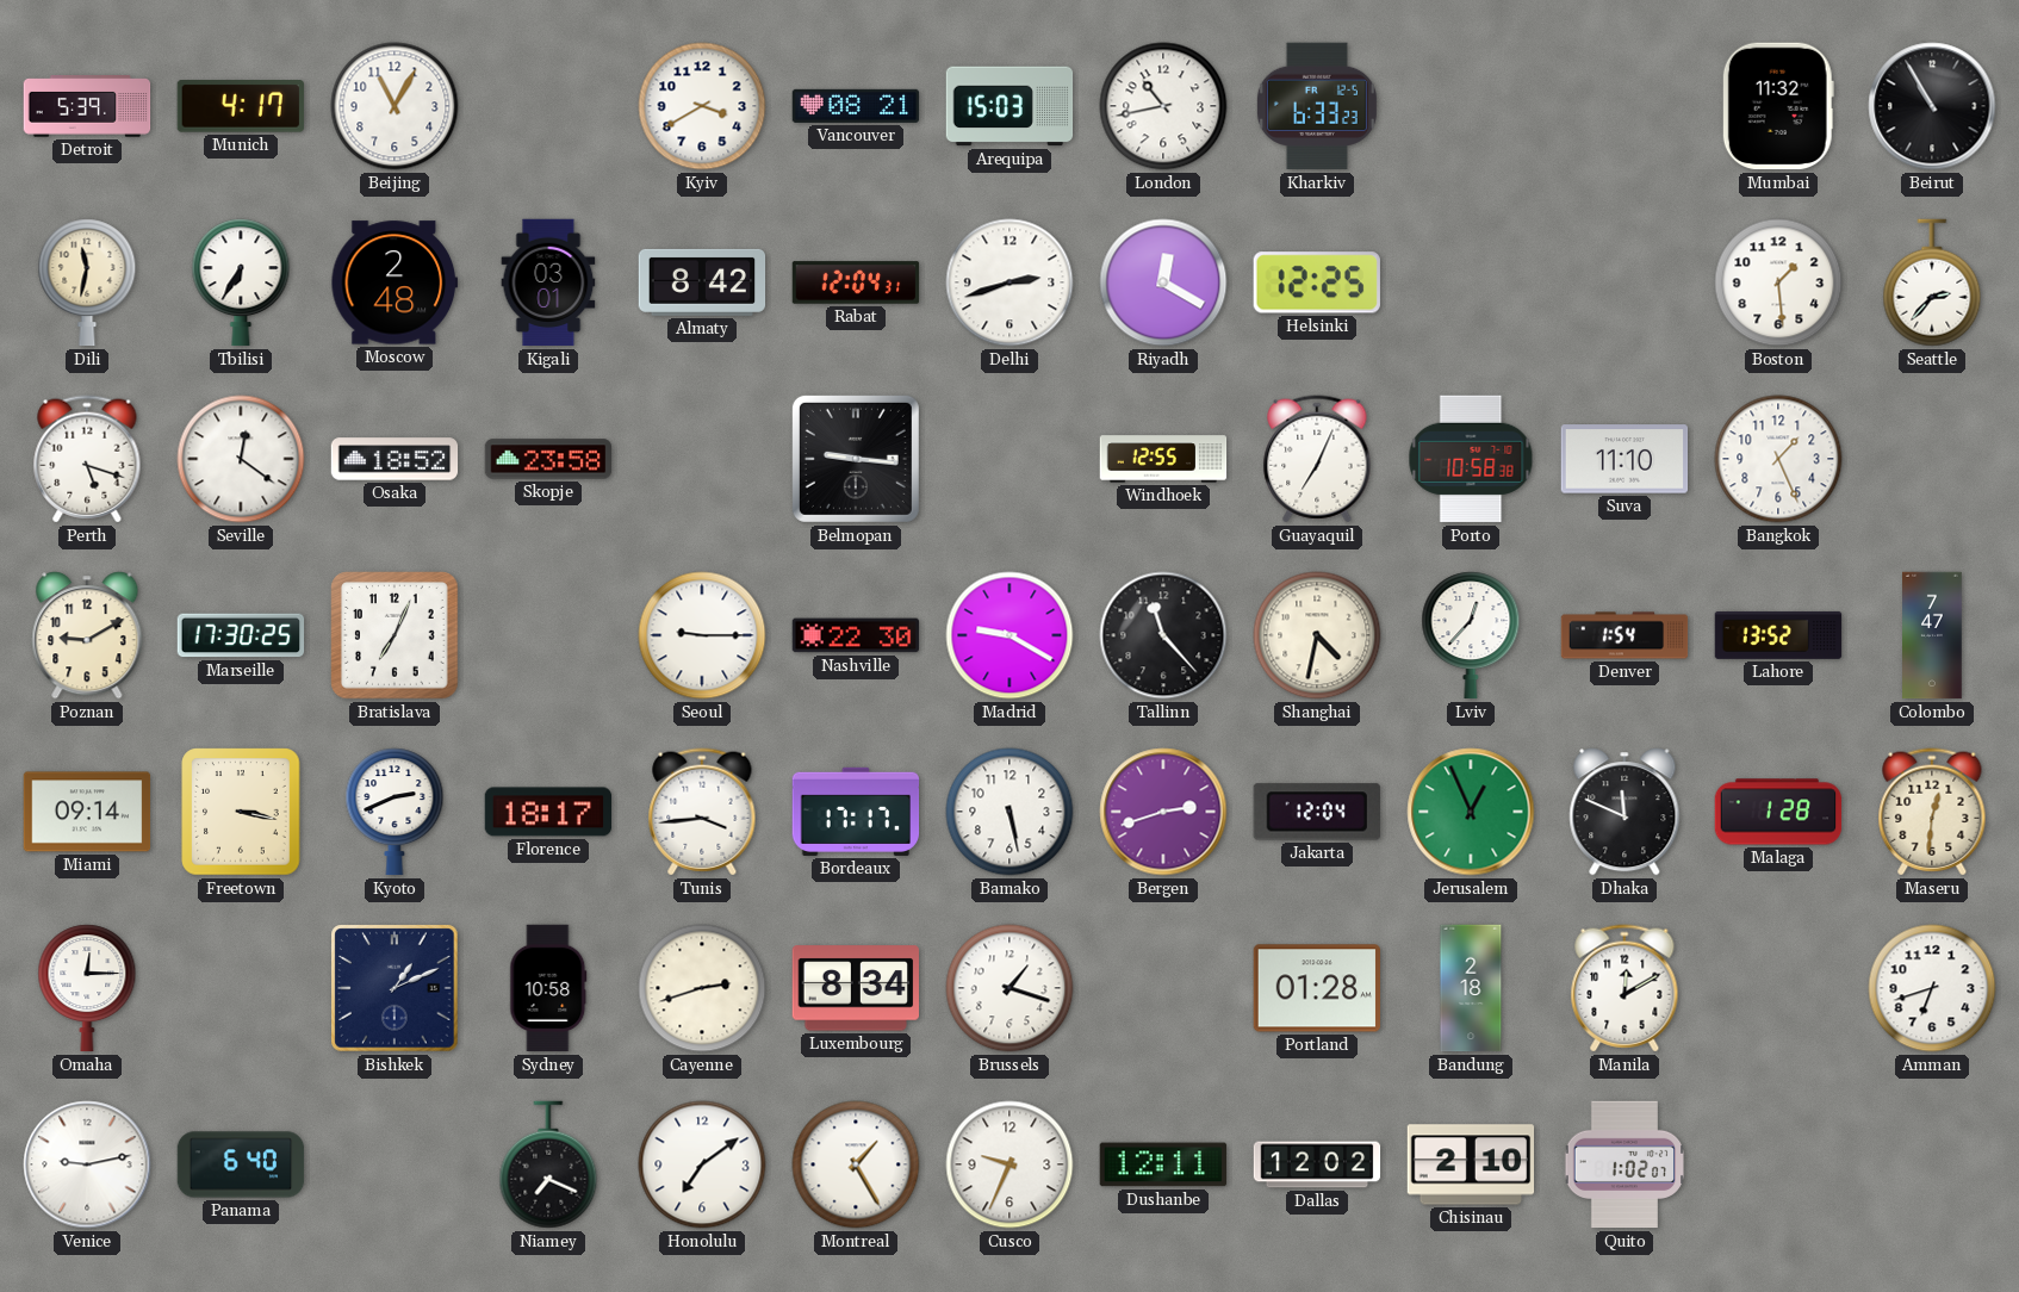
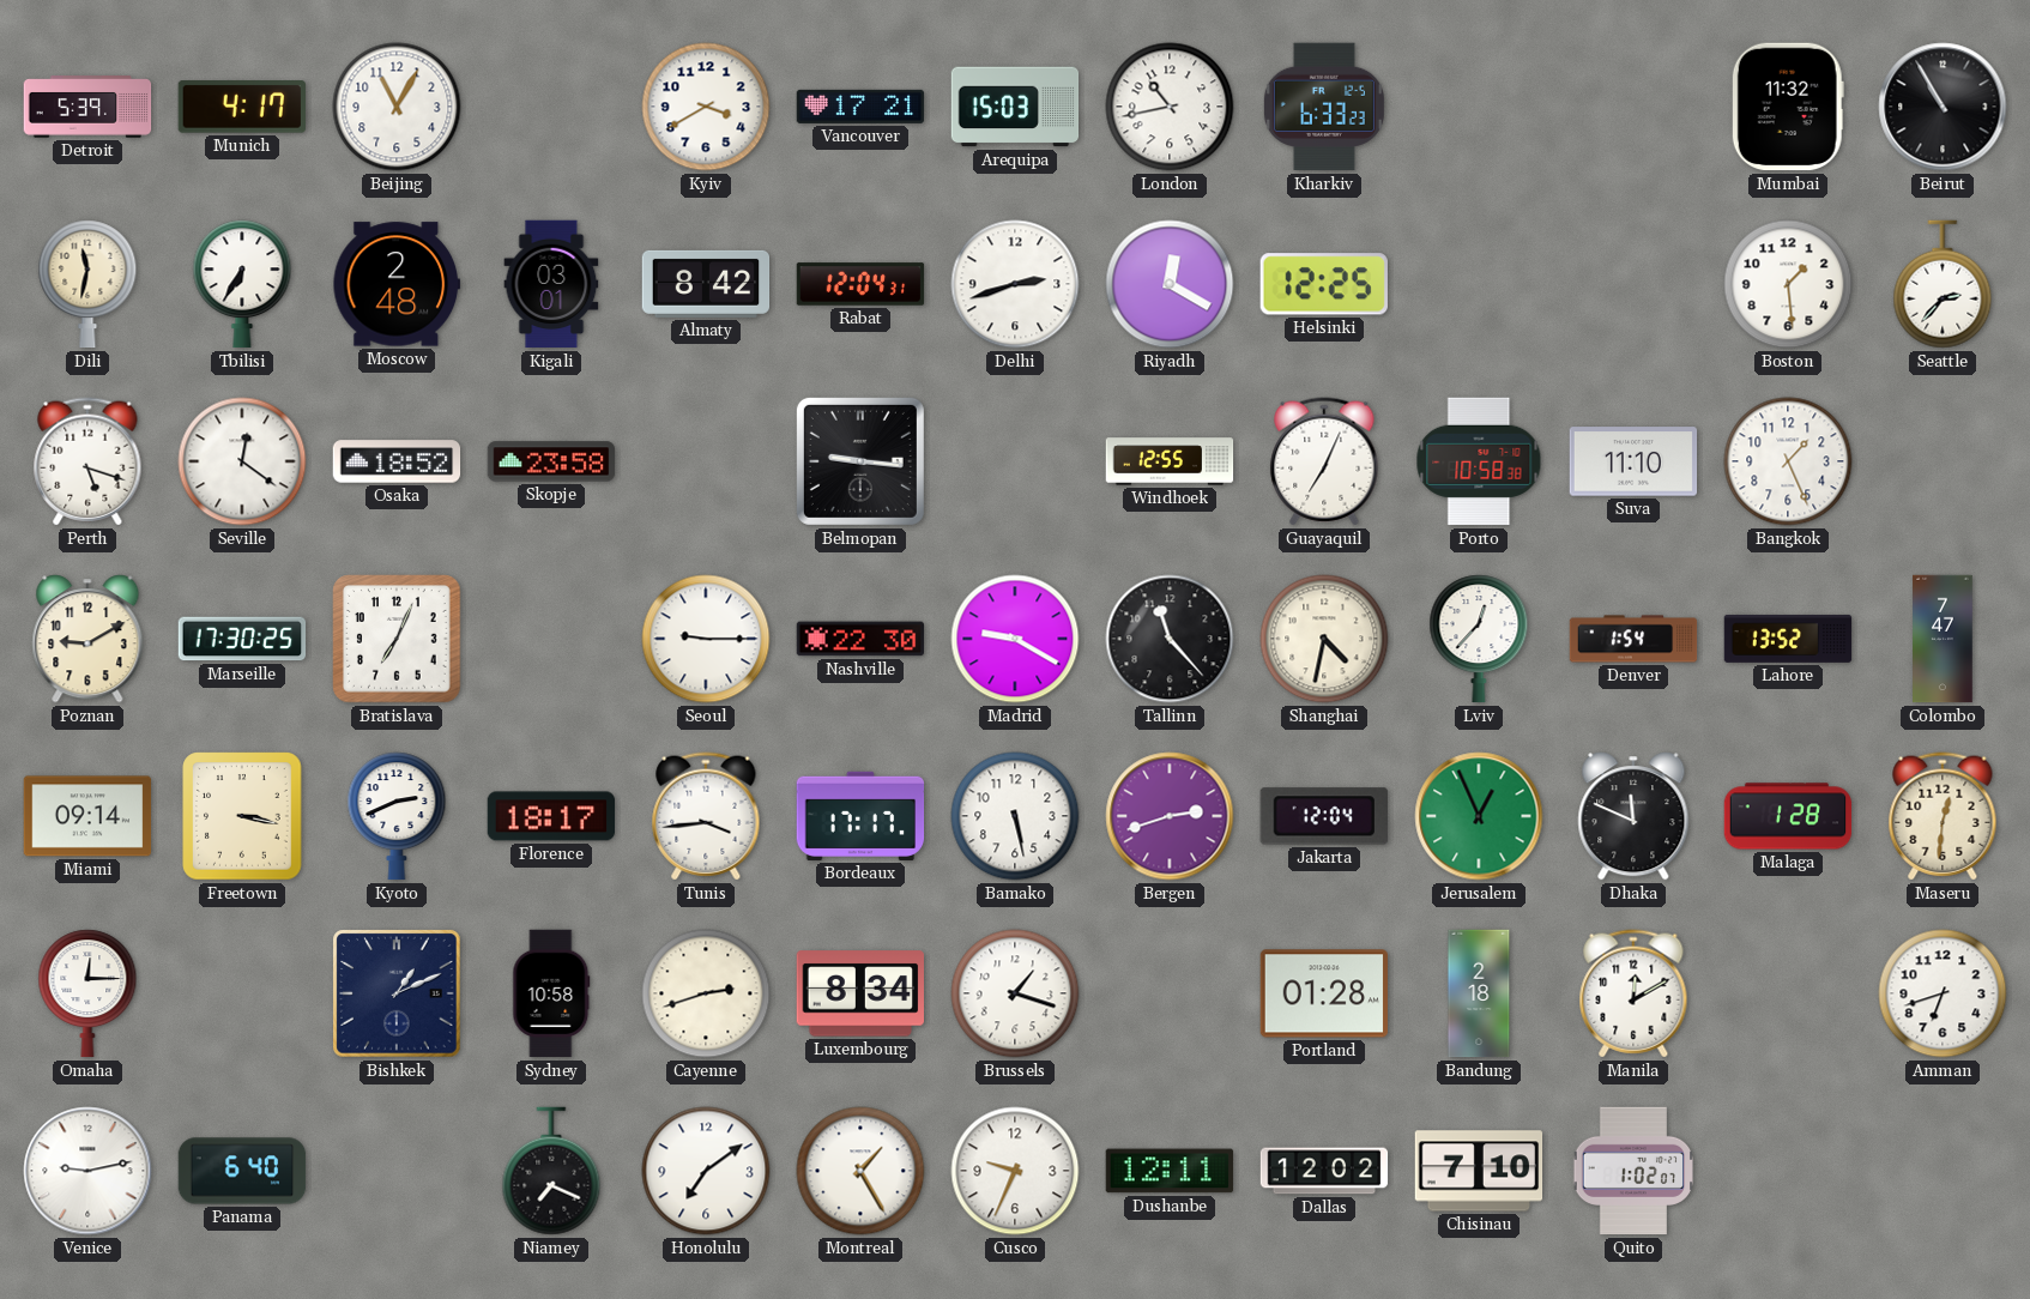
Vancouver: 08:21 -> 17:21
Chisinau: 2:10 -> 7:10
